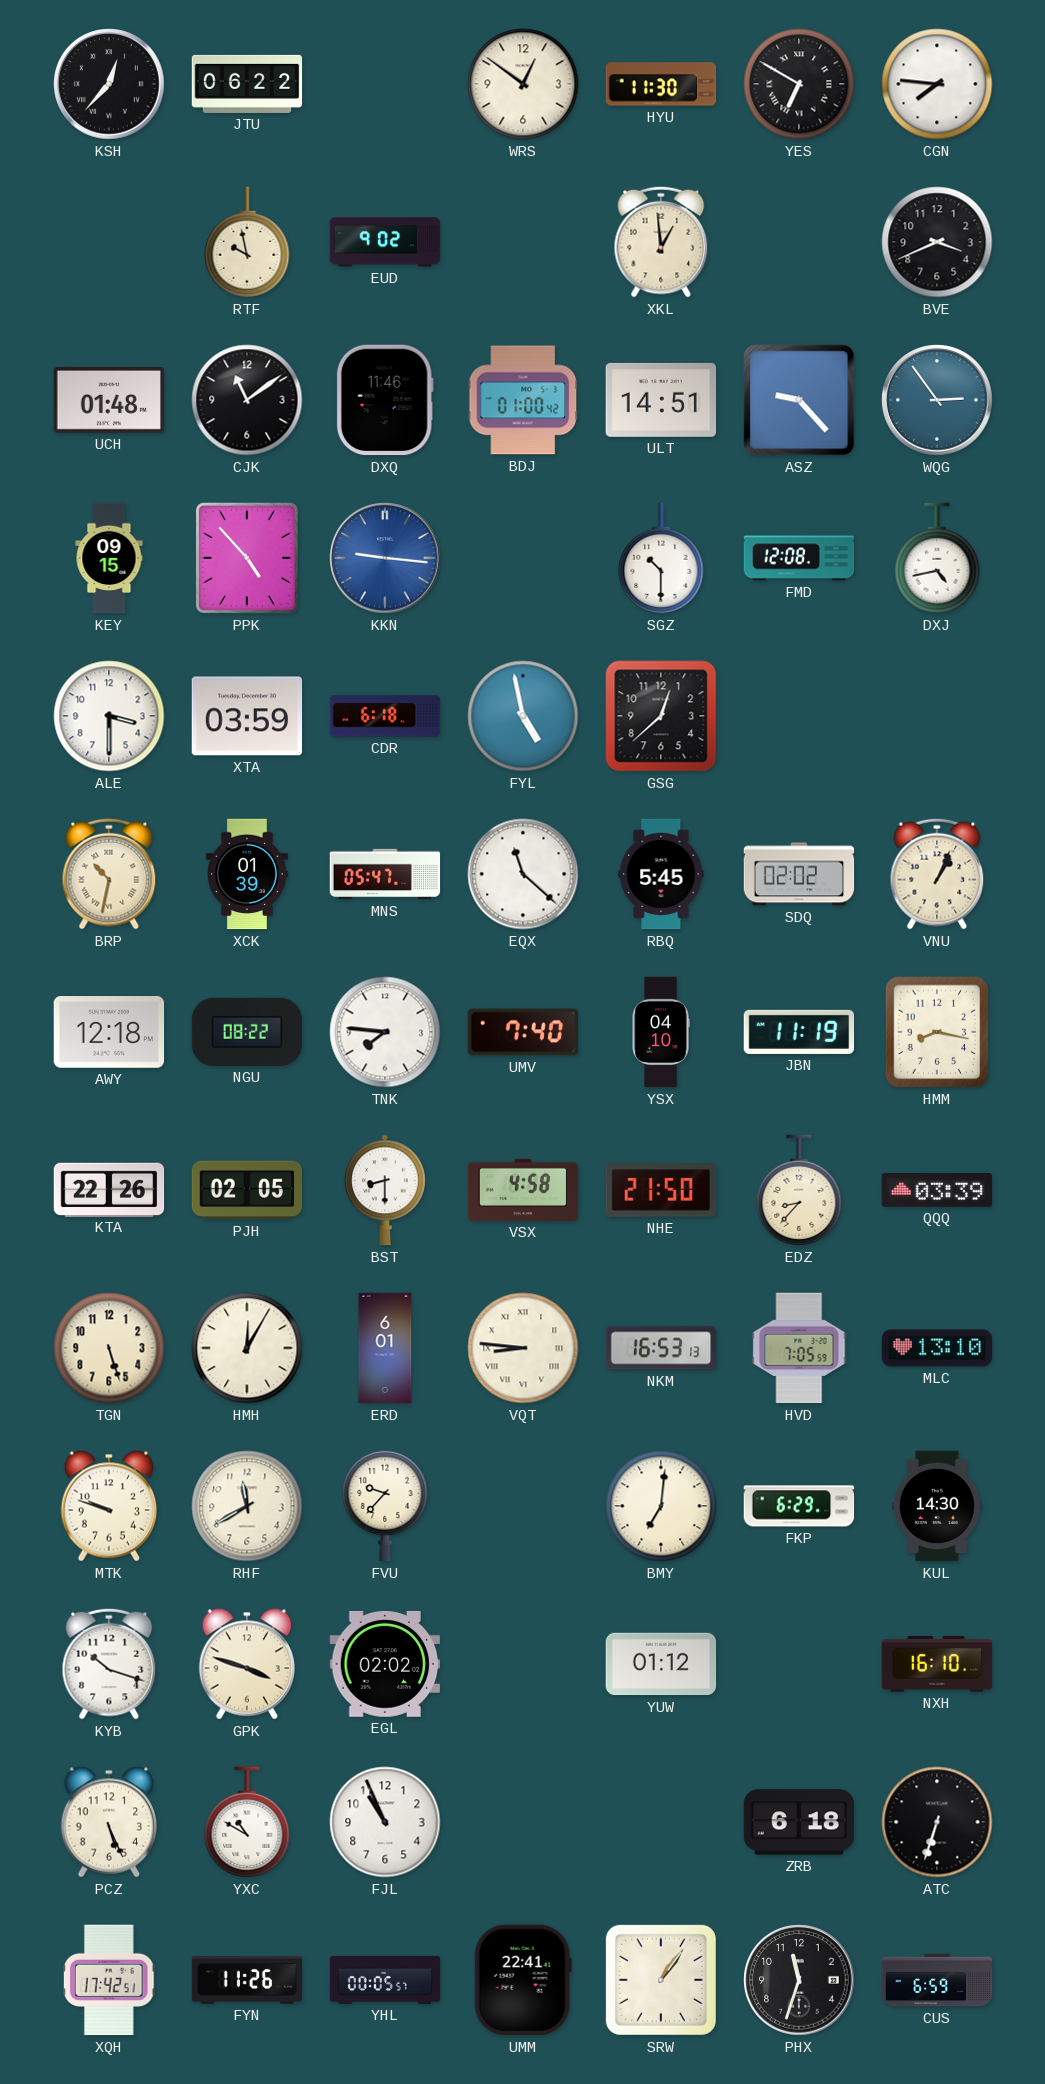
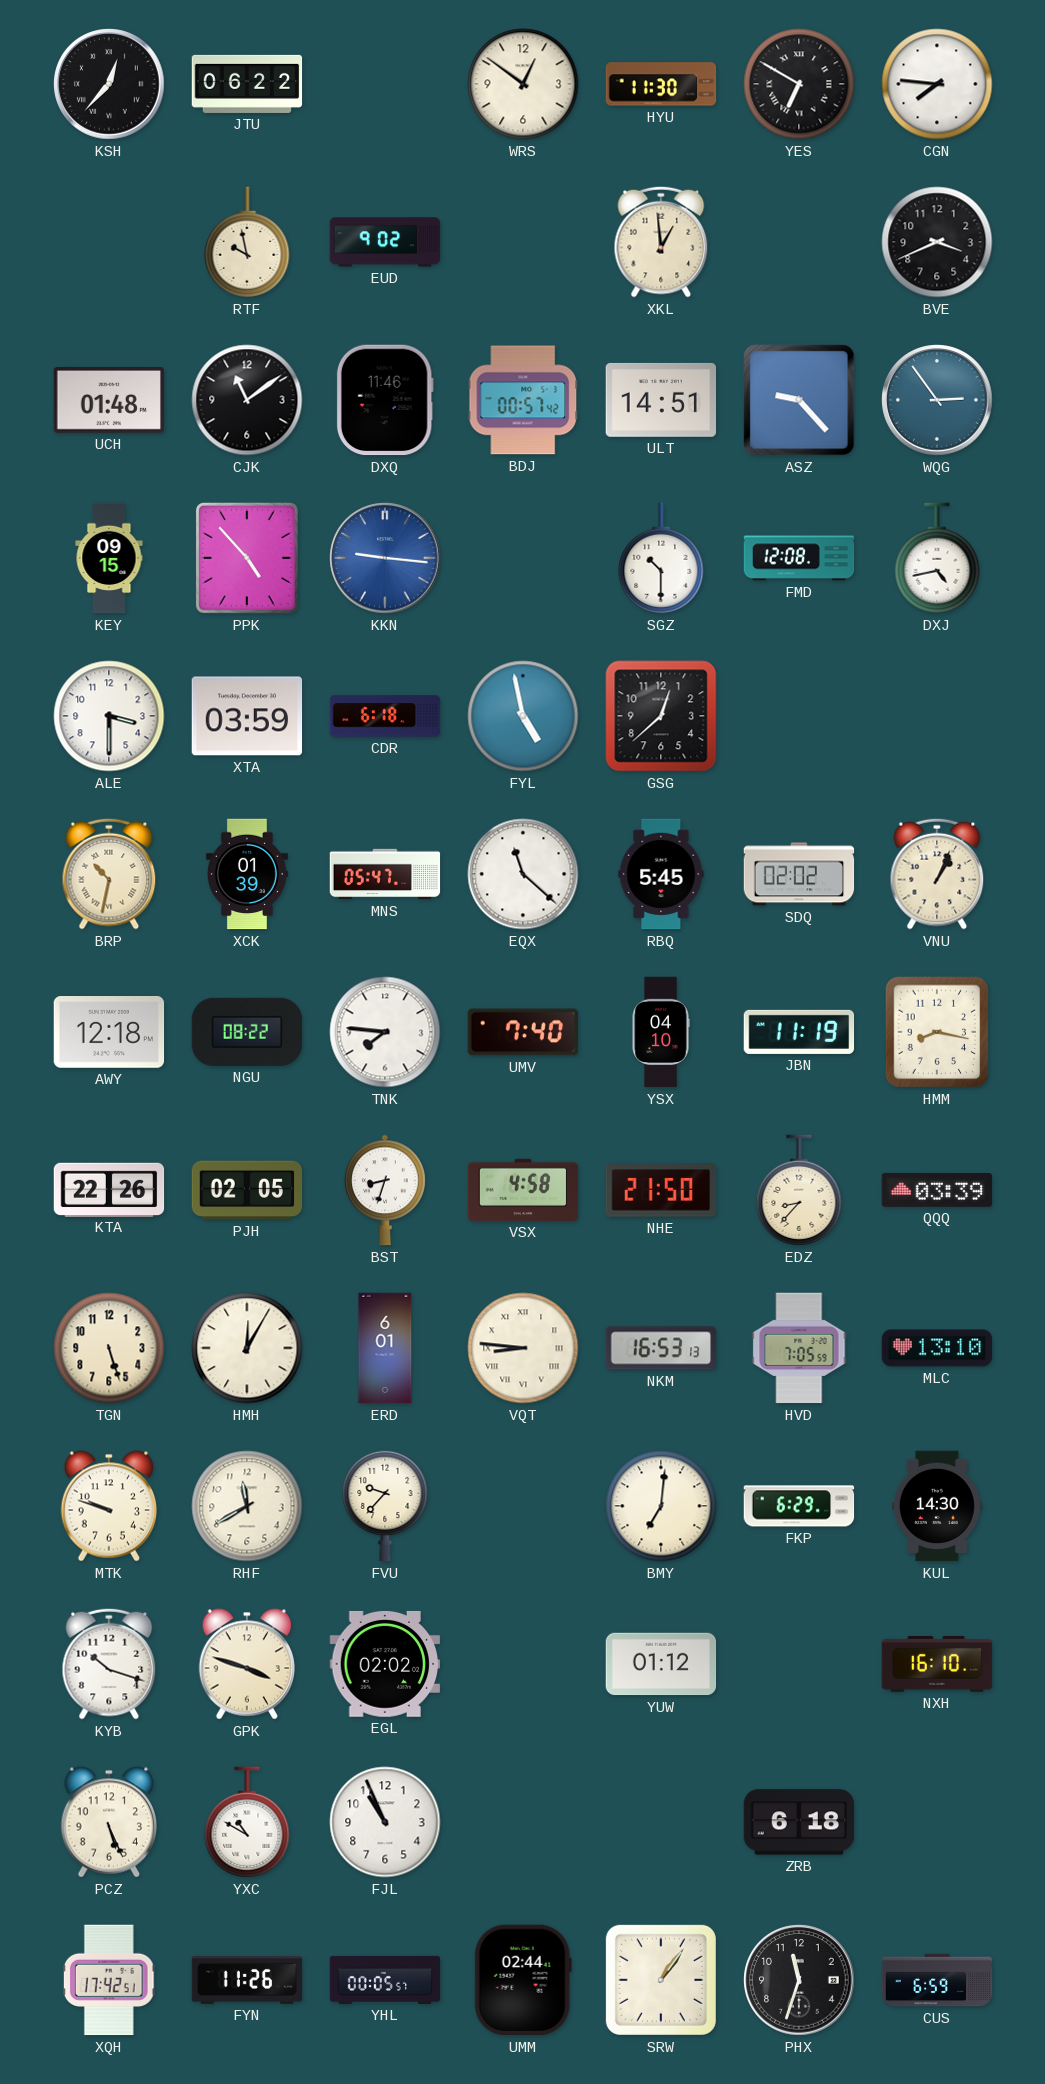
BDJ: 01:00 -> 00:57
BST: 8:30 -> 8:33
ATC: 6:33 -> none
UMM: 22:41 -> 02:44
